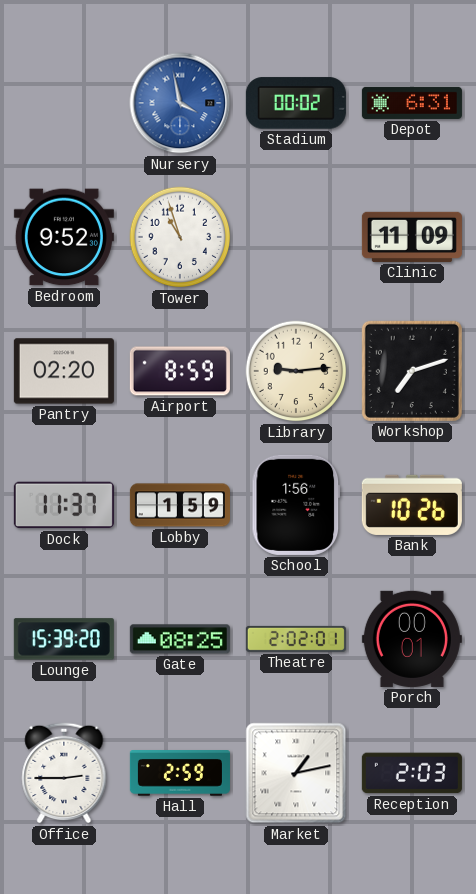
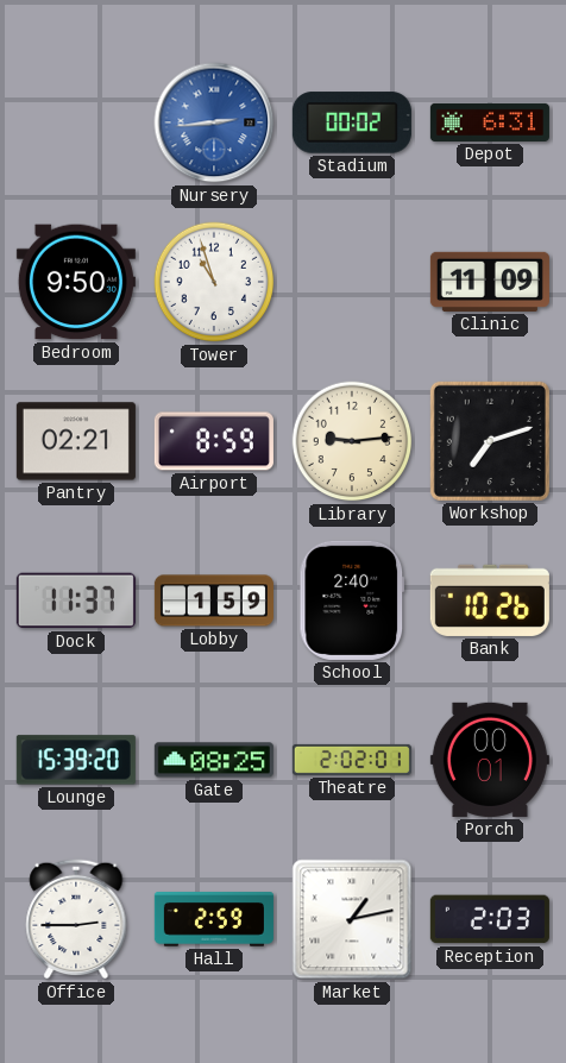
Nursery: 3:58 -> 2:44
Bedroom: 9:52 -> 9:50
Pantry: 02:20 -> 02:21
School: 1:56 -> 2:40
